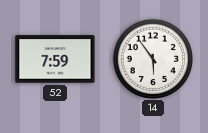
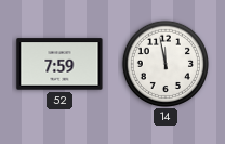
14: 5:54 -> 11:58
